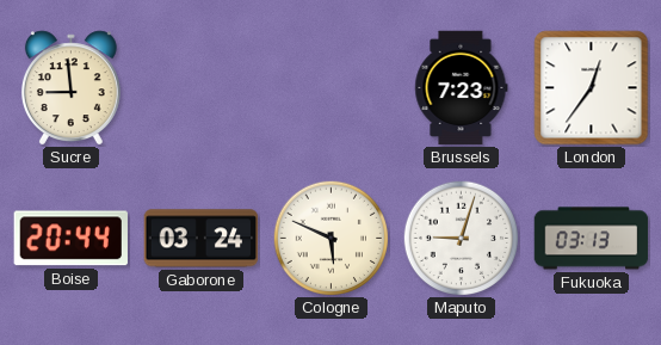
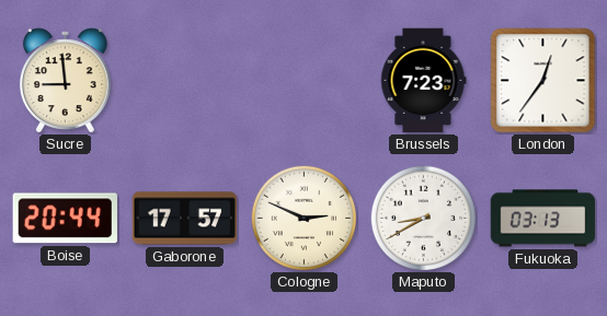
Gaborone: 03:24 -> 17:57
Cologne: 5:49 -> 2:49
Maputo: 9:03 -> 8:40
